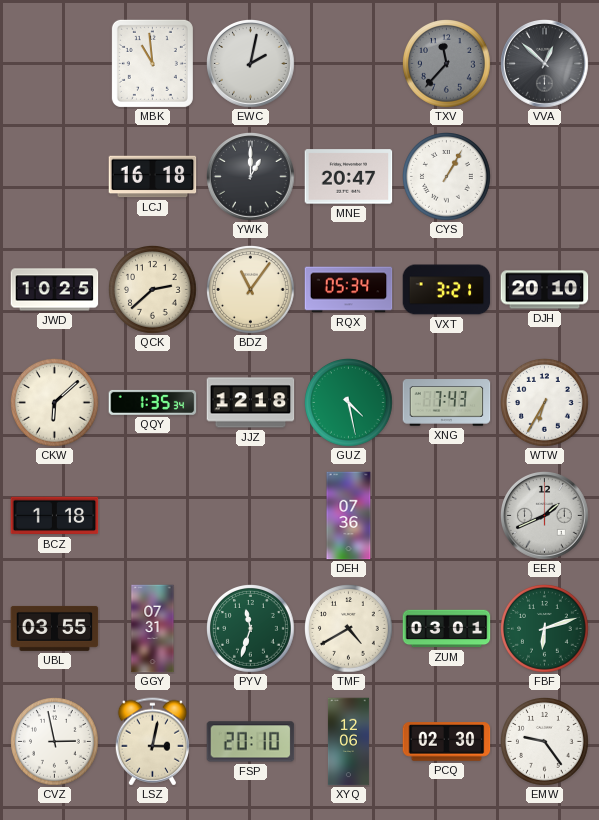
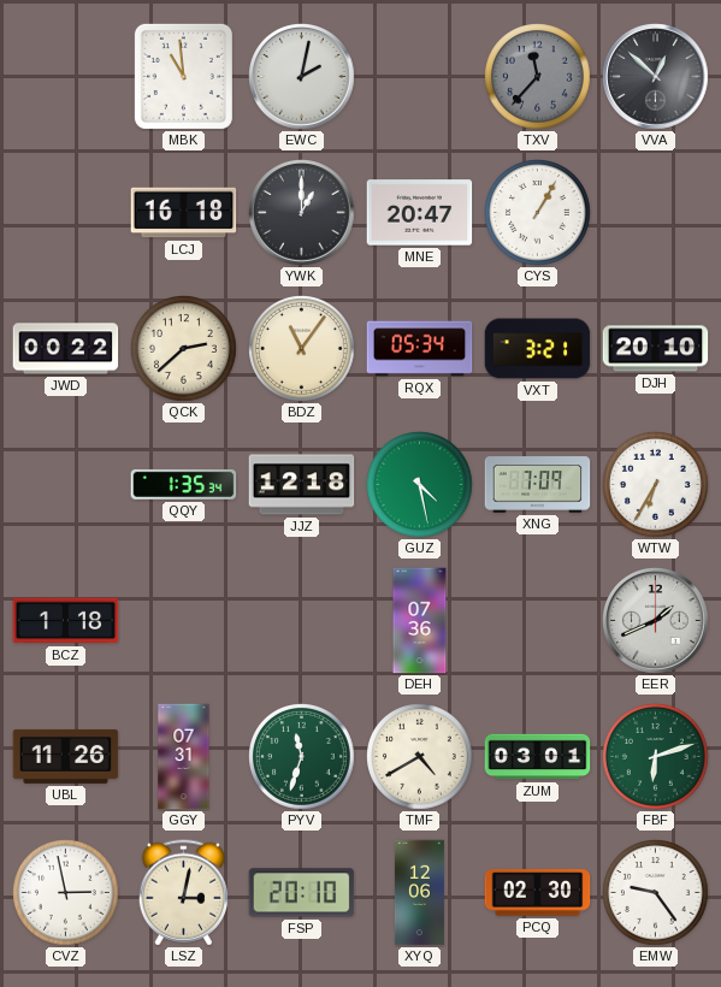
JWD: 10:25 -> 00:22
CKW: 6:08 -> none
XNG: 7:43 -> 7:09
UBL: 03:55 -> 11:26
